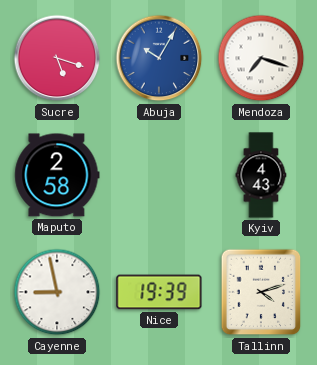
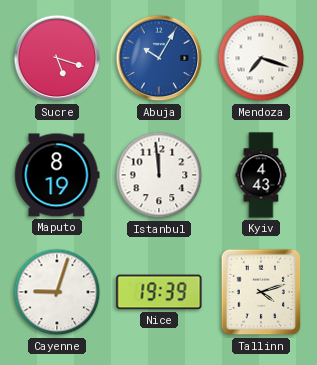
Maputo: 2:58 -> 8:19
Istanbul: none -> 11:59
Cayenne: 8:58 -> 9:03
